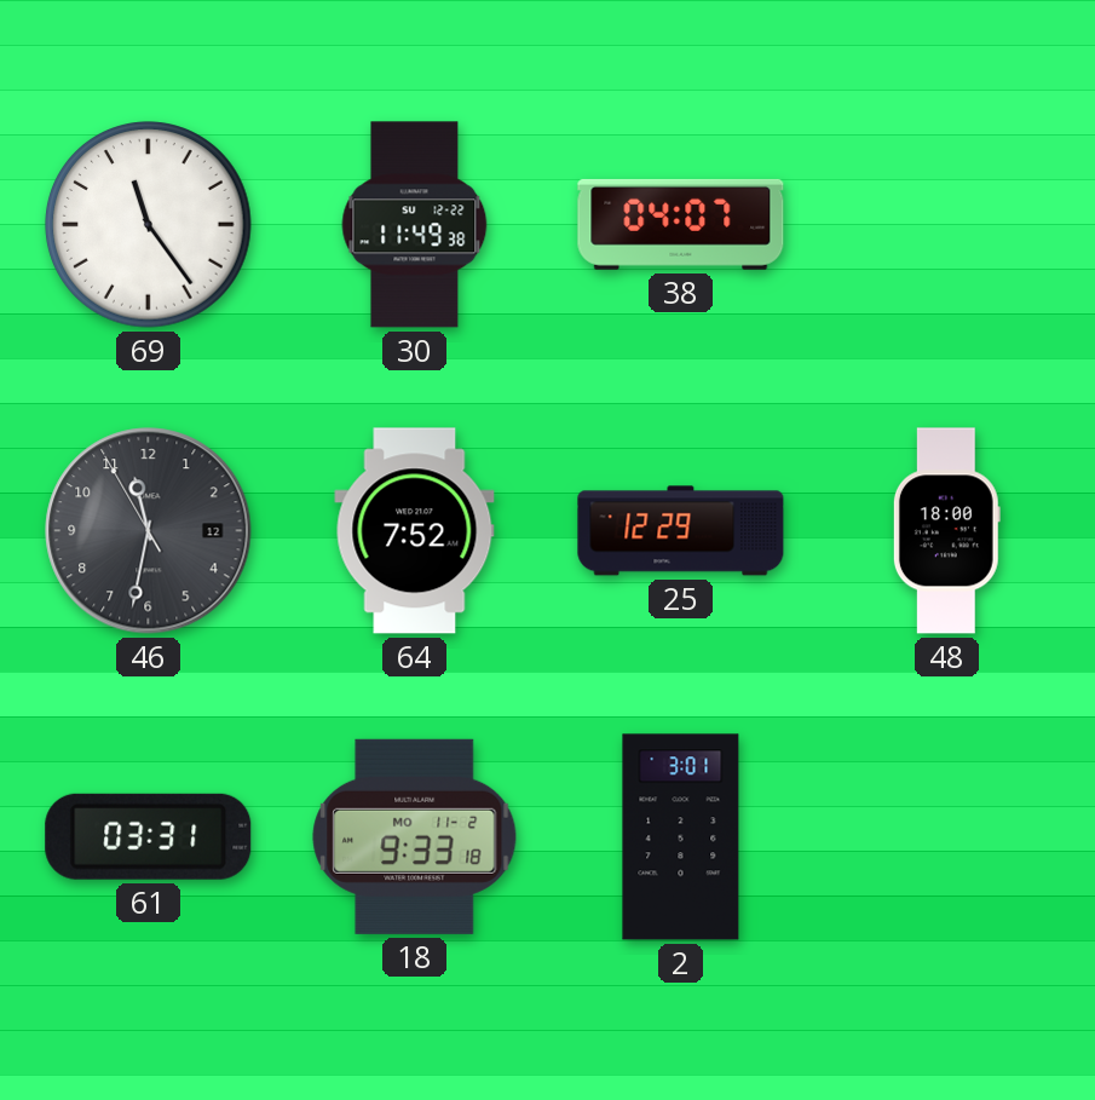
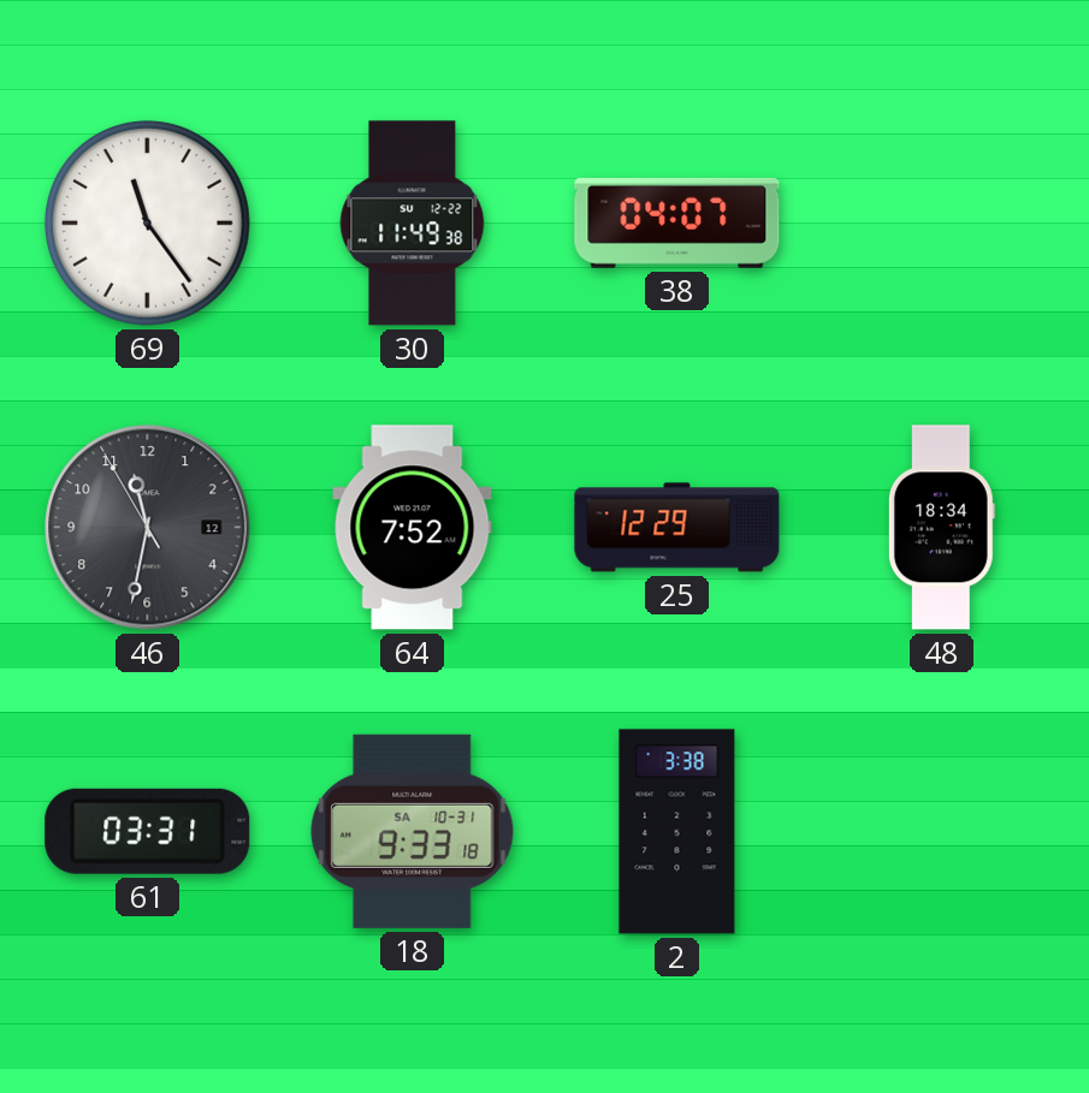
48: 18:00 -> 18:34
18 date: MO 11-2 -> SA 10-31
2: 3:01 -> 3:38
